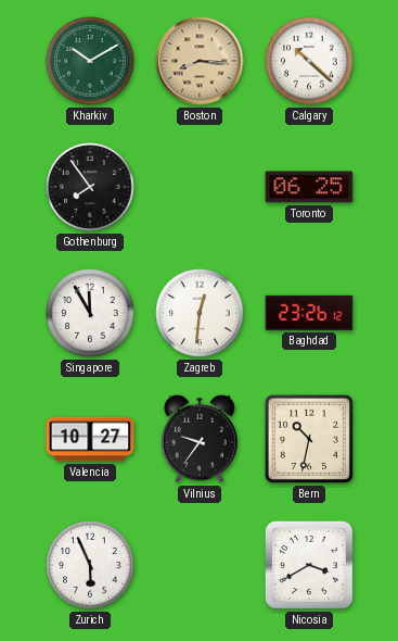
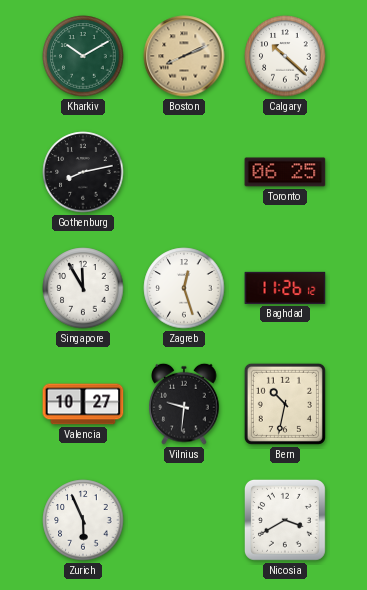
Boston: 8:16 -> 8:11
Gothenburg: 7:54 -> 8:13
Zagreb: 12:31 -> 12:27
Baghdad: 23:26 -> 11:26
Vilnius: 9:36 -> 9:31
